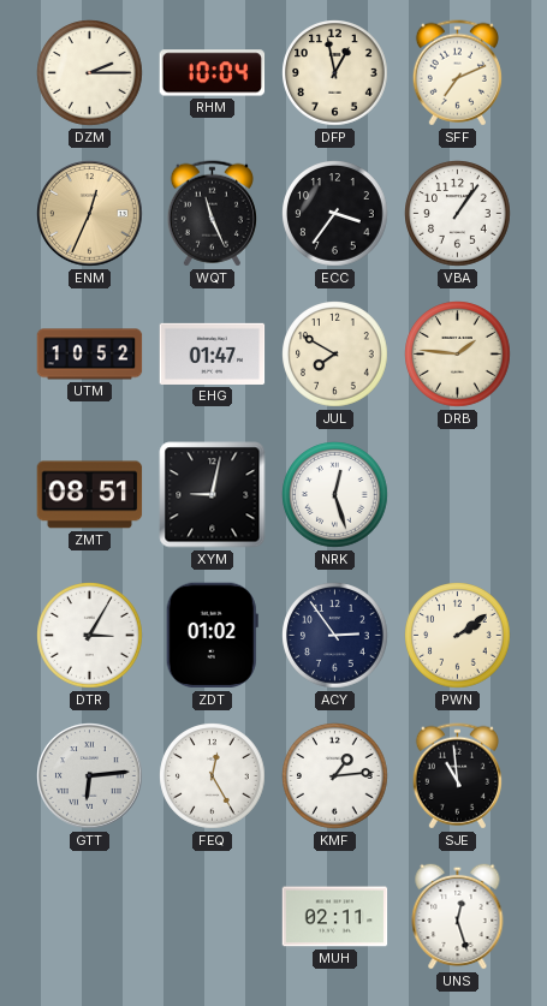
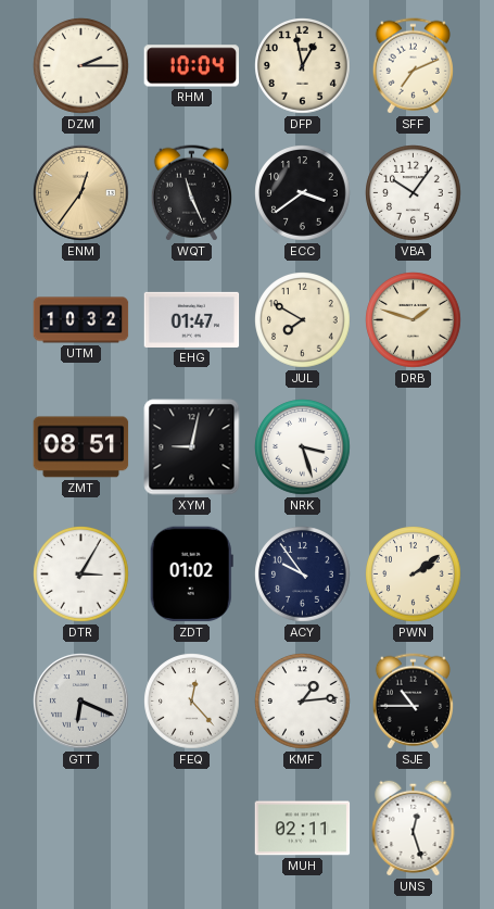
ENM: 12:34 -> 12:36
ECC: 3:36 -> 3:39
VBA: 1:06 -> 10:06
UTM: 10:52 -> 10:32
DRB: 1:46 -> 1:48
NRK: 12:27 -> 3:27
ACY: 2:54 -> 9:54
GTT: 6:14 -> 6:19
FEQ: 12:25 -> 12:23
SJE: 10:59 -> 10:45
